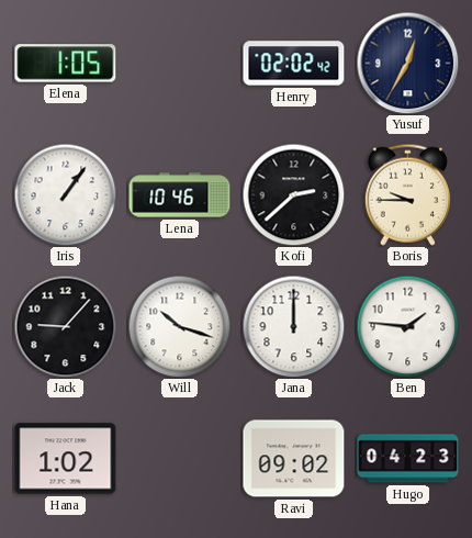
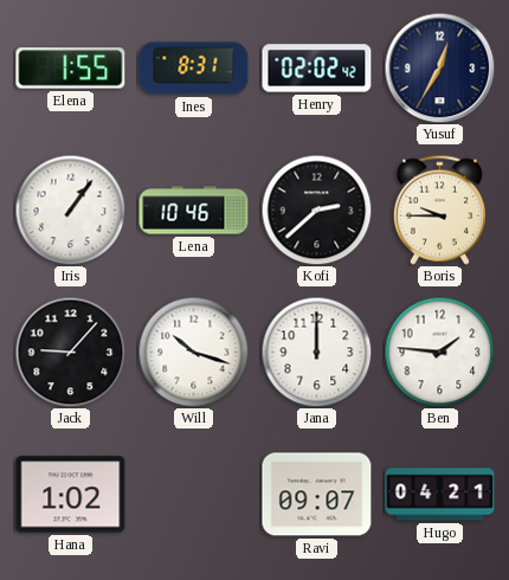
Elena: 1:05 -> 1:55
Ines: none -> 8:31
Ravi: 09:02 -> 09:07
Hugo: 04:23 -> 04:21
